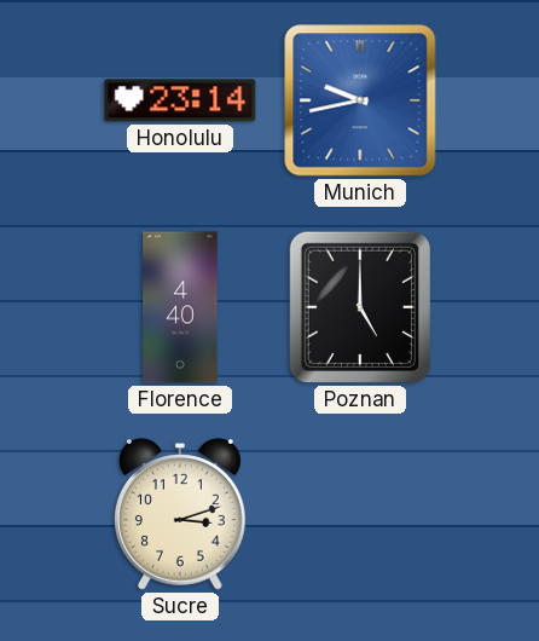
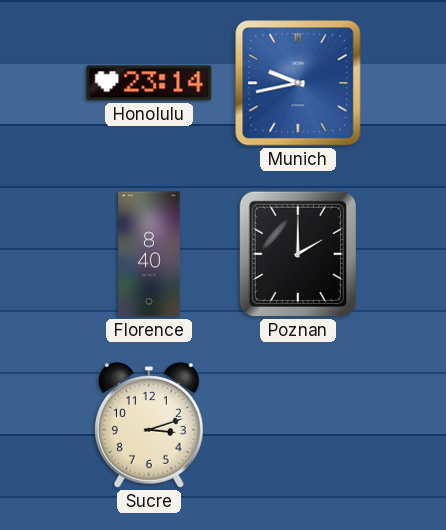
Florence: 4:40 -> 8:40
Poznan: 5:00 -> 2:00
